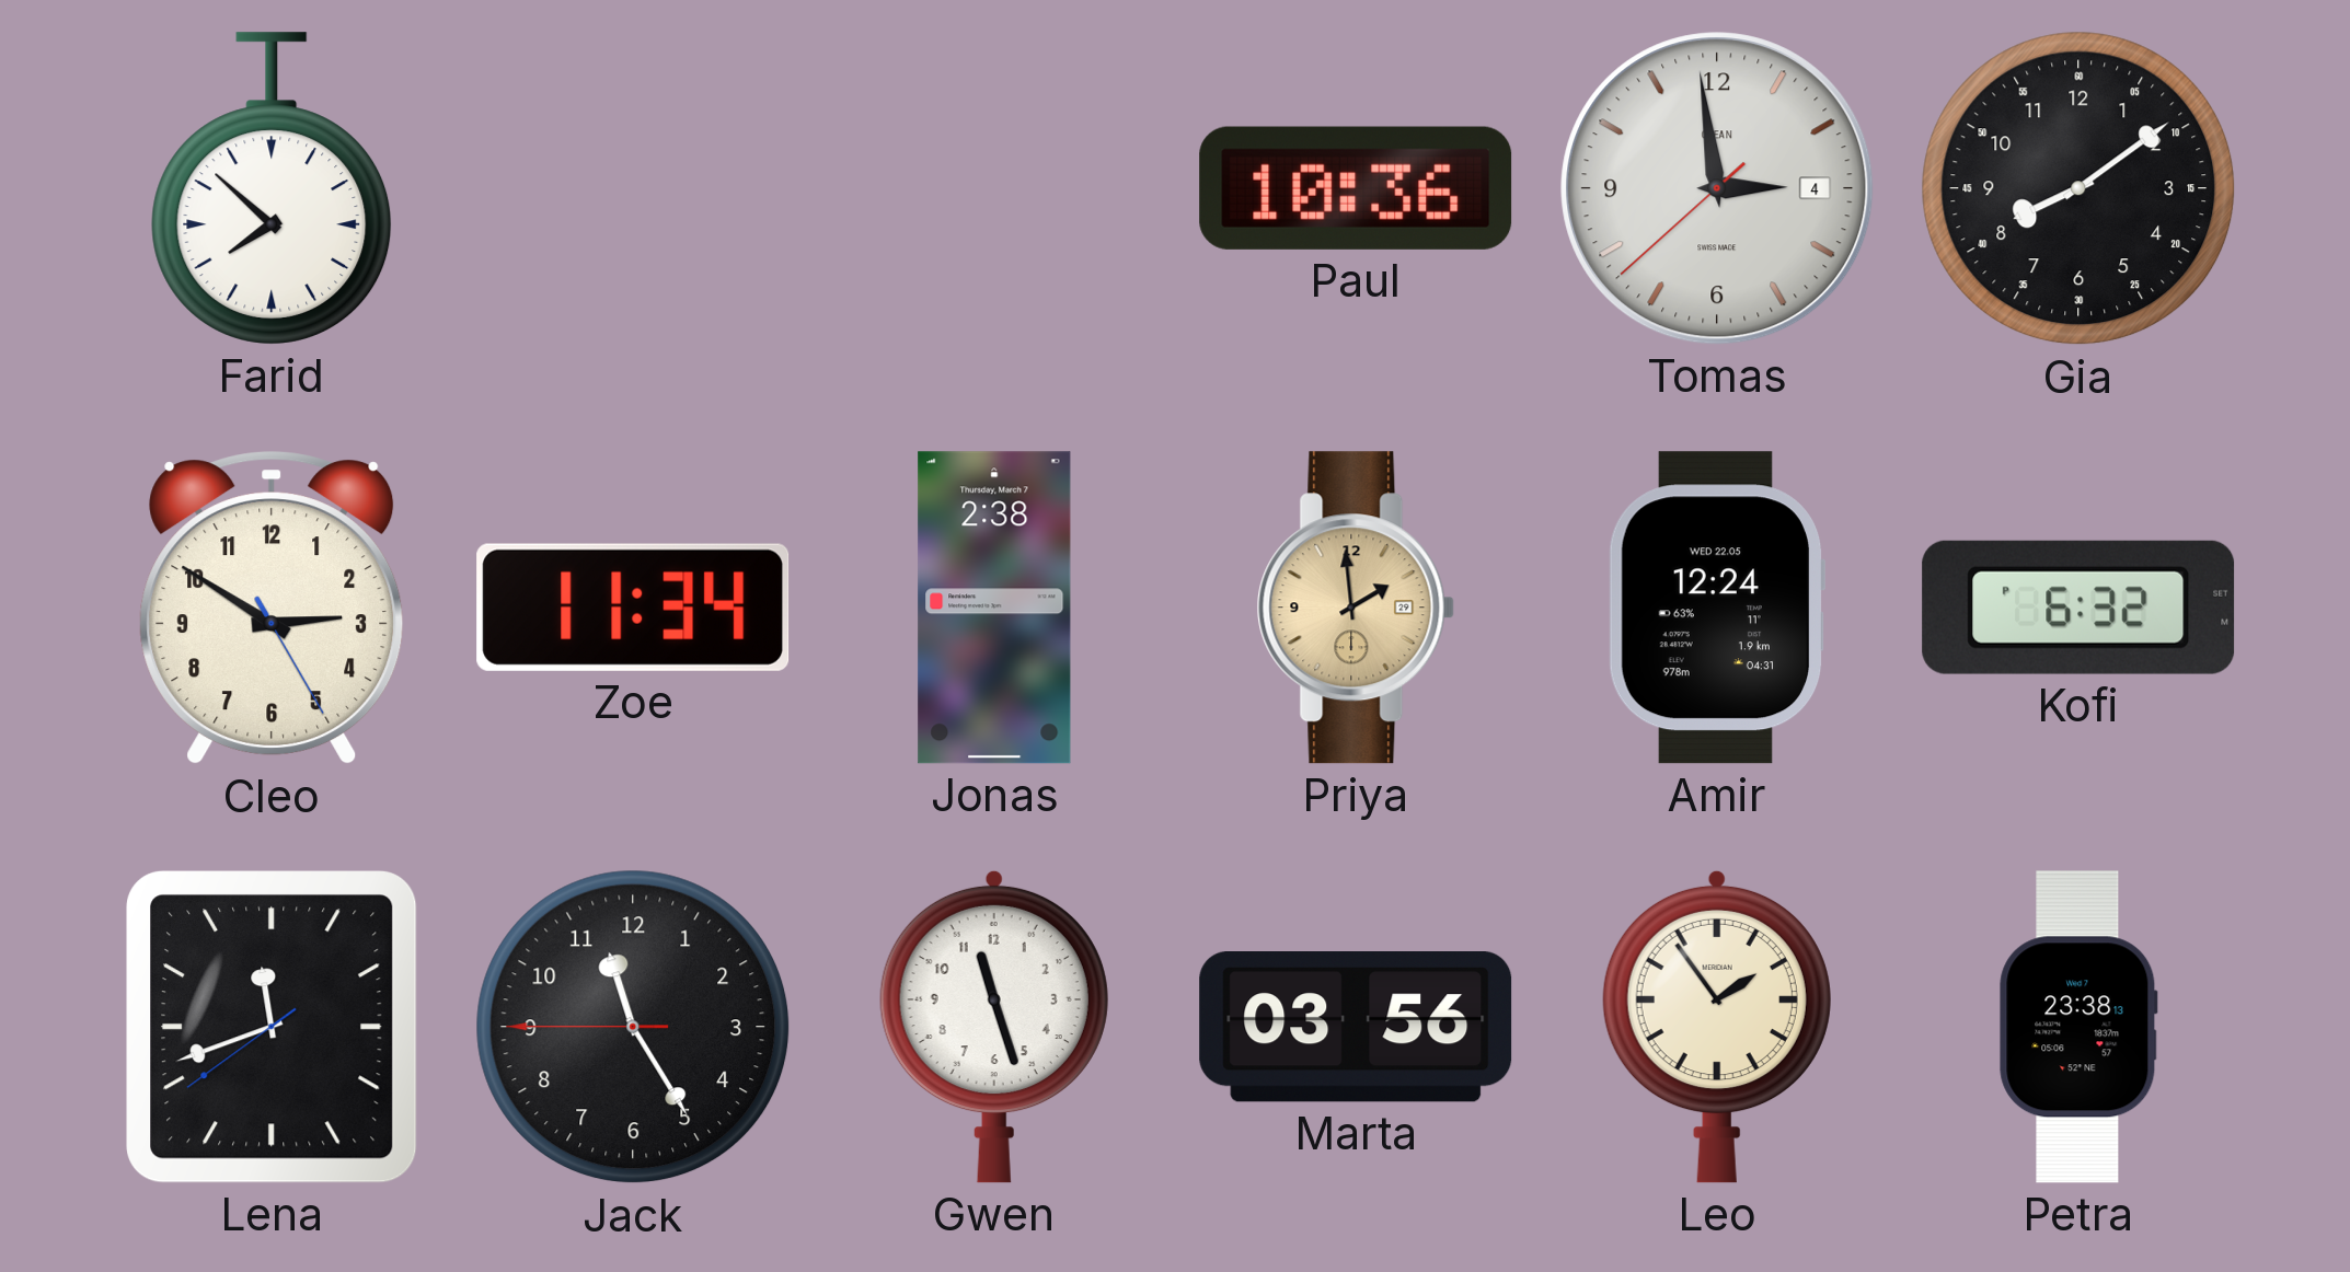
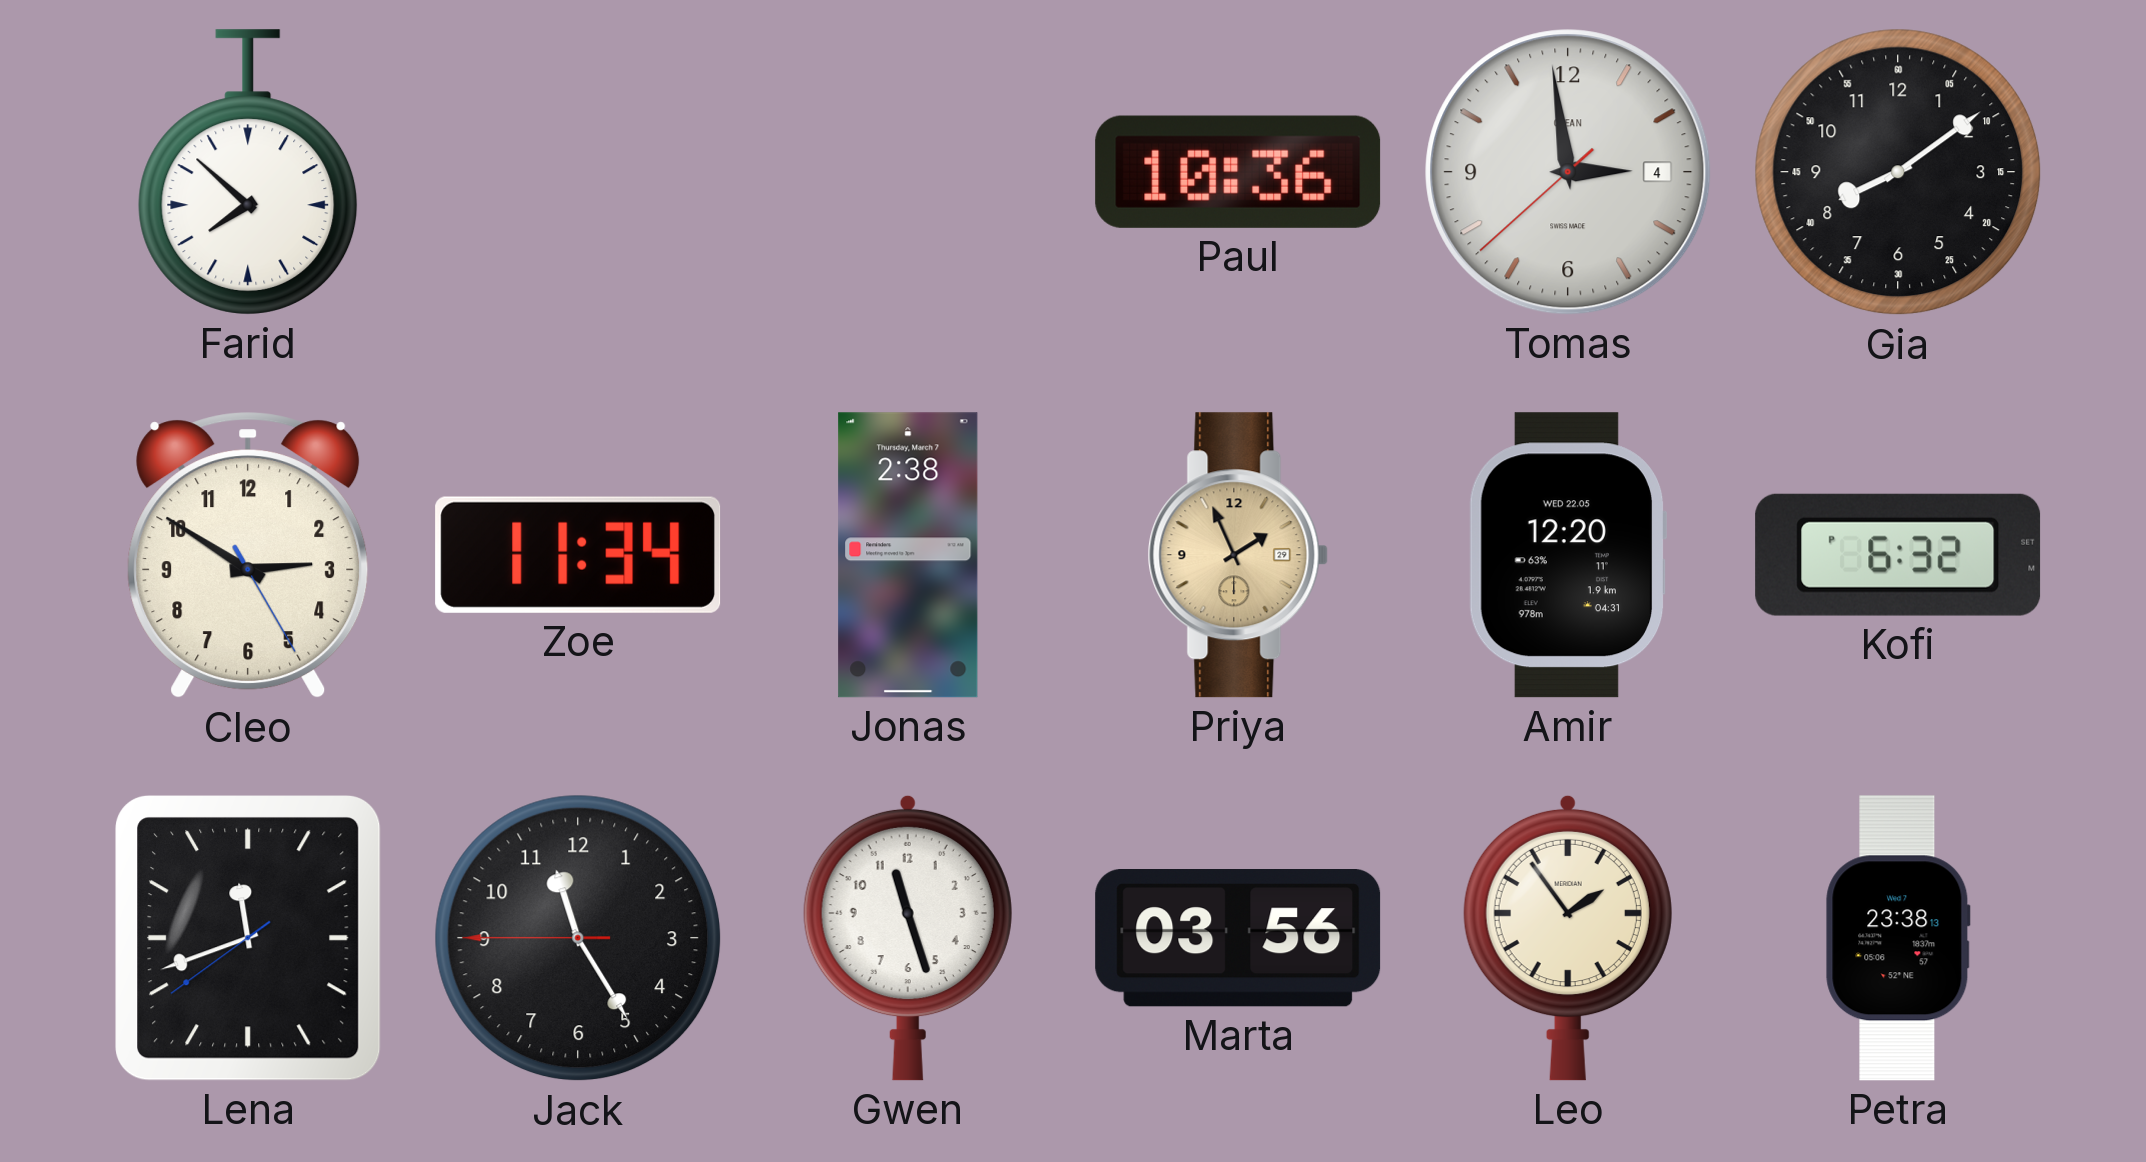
Priya: 1:59 -> 1:56
Amir: 12:24 -> 12:20
